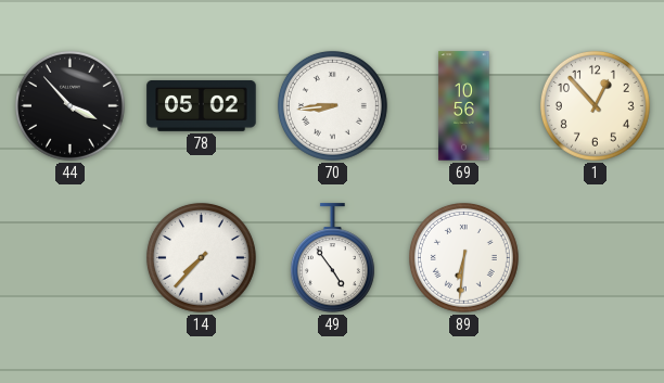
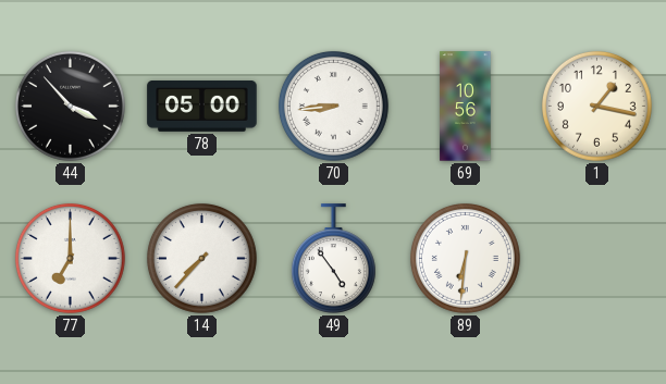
78: 05:02 -> 05:00
1: 12:53 -> 1:17
77: none -> 7:00
